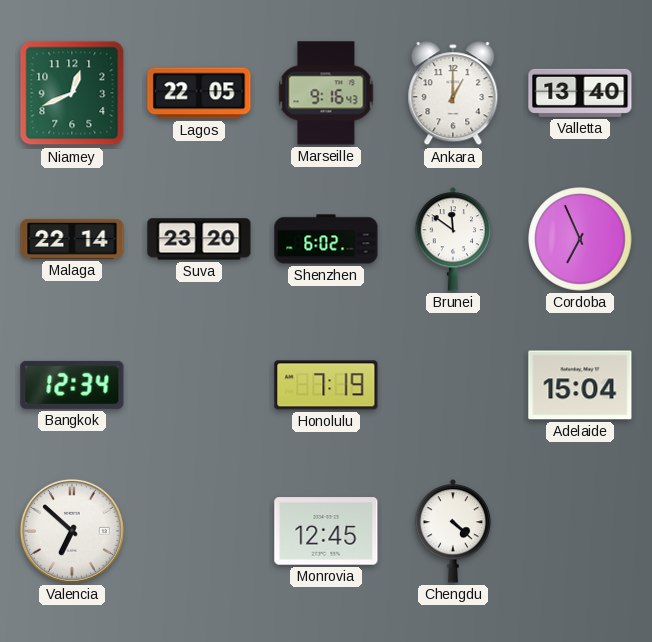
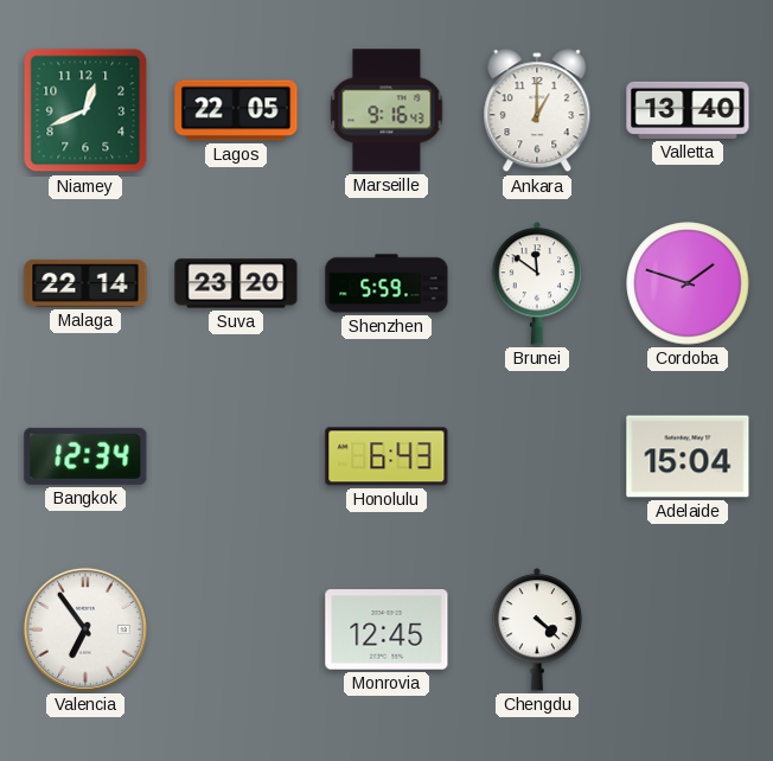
Shenzhen: 6:02 -> 5:59
Cordoba: 6:56 -> 1:48
Honolulu: 7:19 -> 6:43
Valencia: 6:52 -> 6:54
